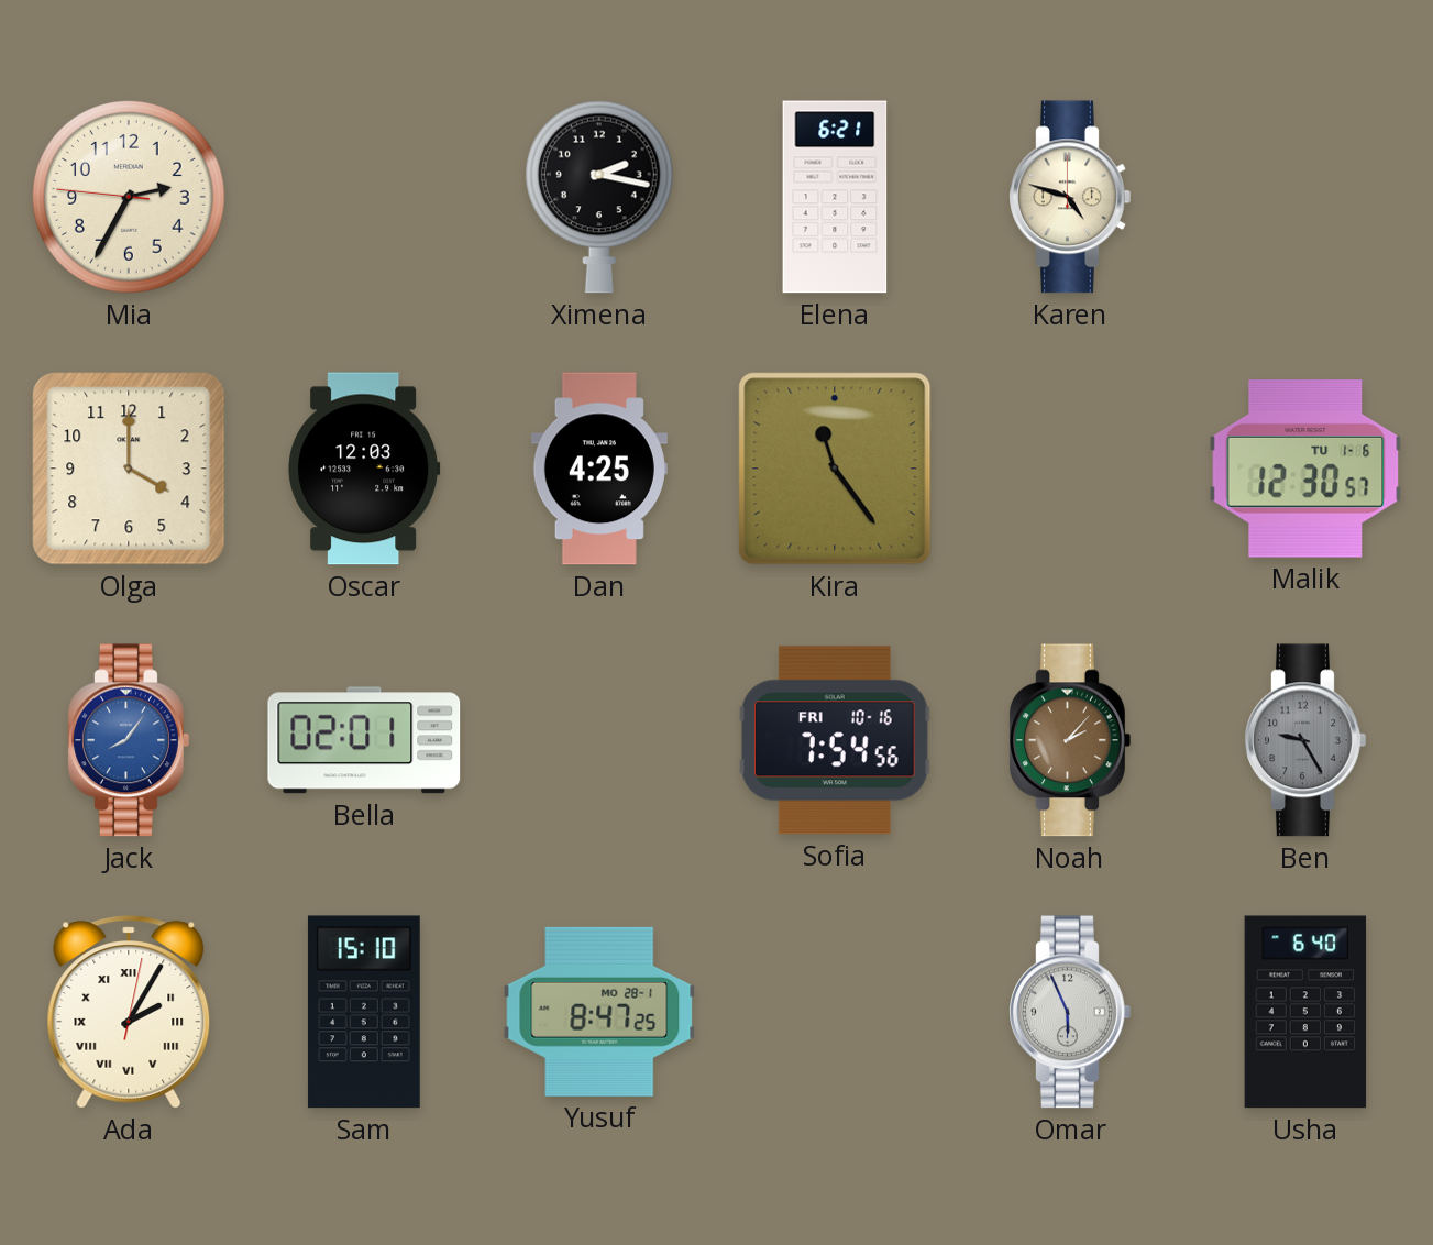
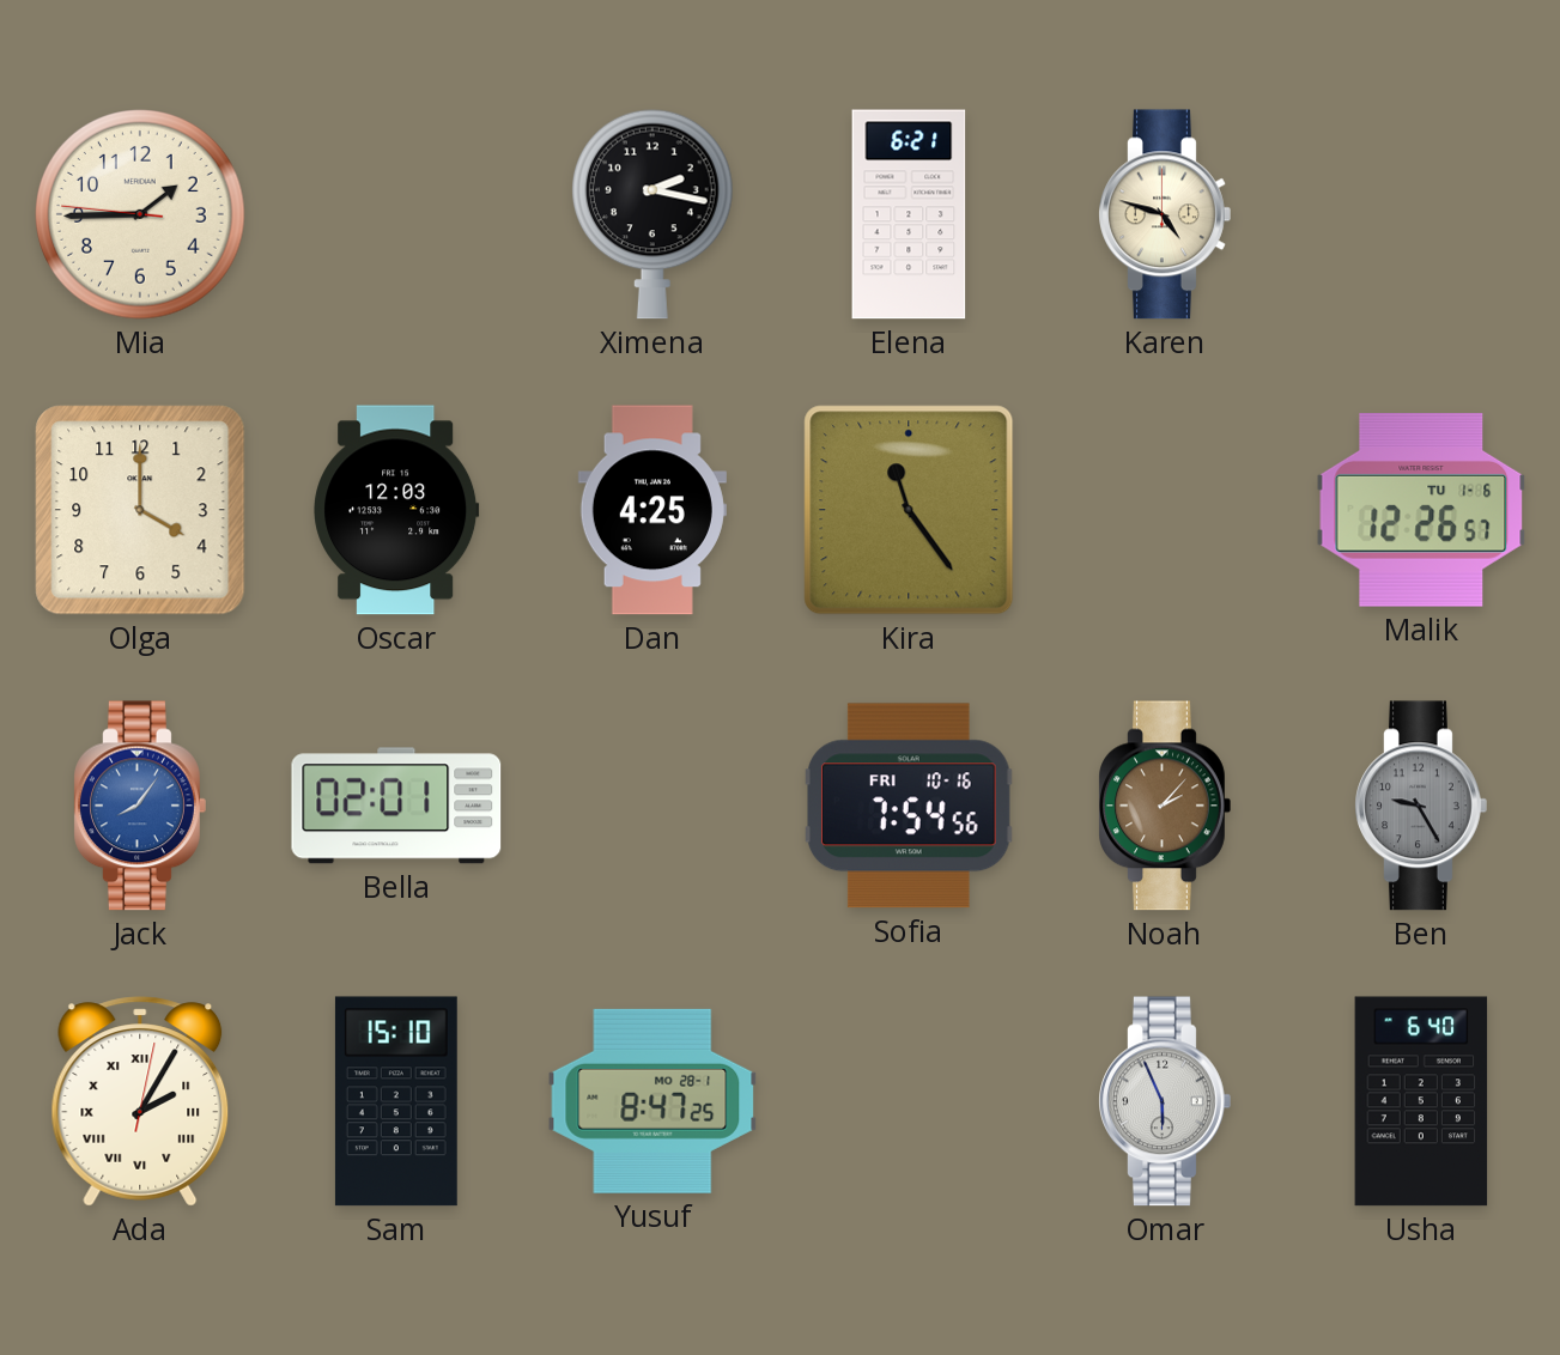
Mia: 2:34 -> 1:44
Malik: 12:30 -> 12:26
